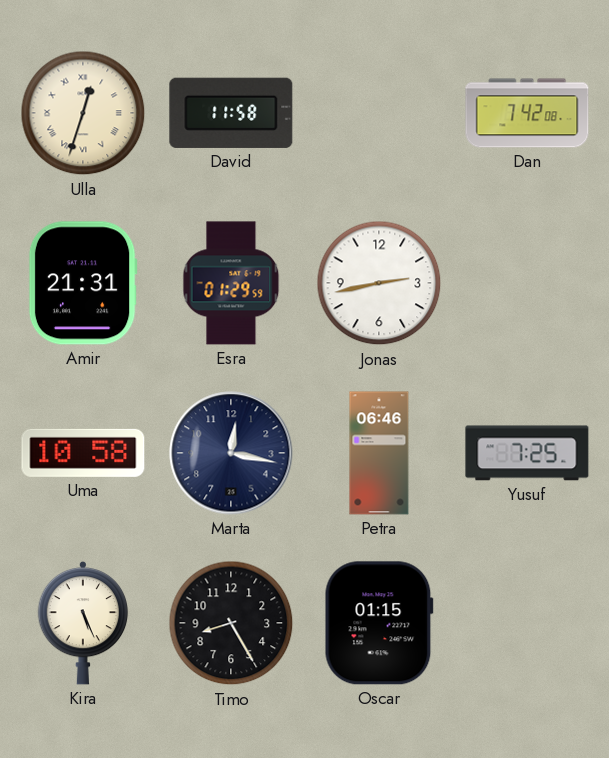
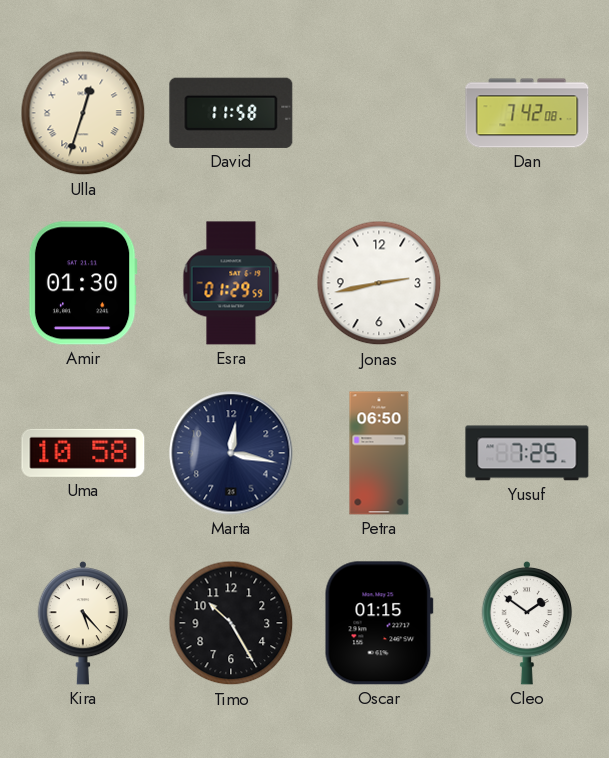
Amir: 21:31 -> 01:30
Petra: 06:46 -> 06:50
Kira: 5:26 -> 5:23
Timo: 8:25 -> 10:25
Cleo: none -> 1:51
